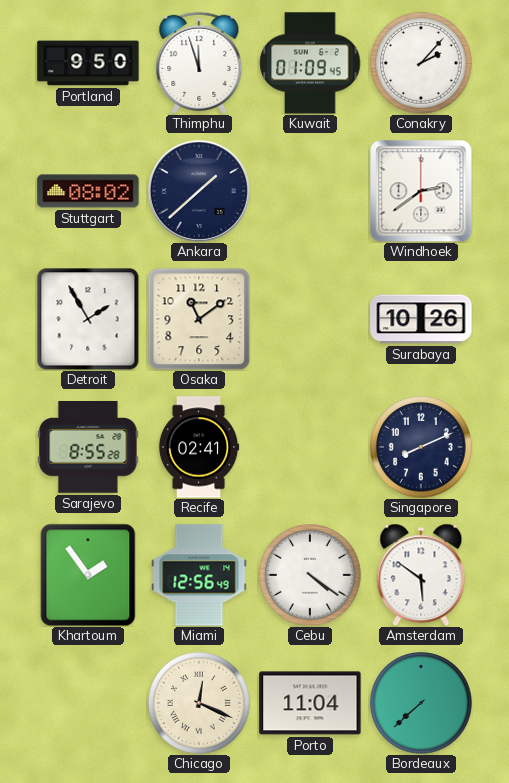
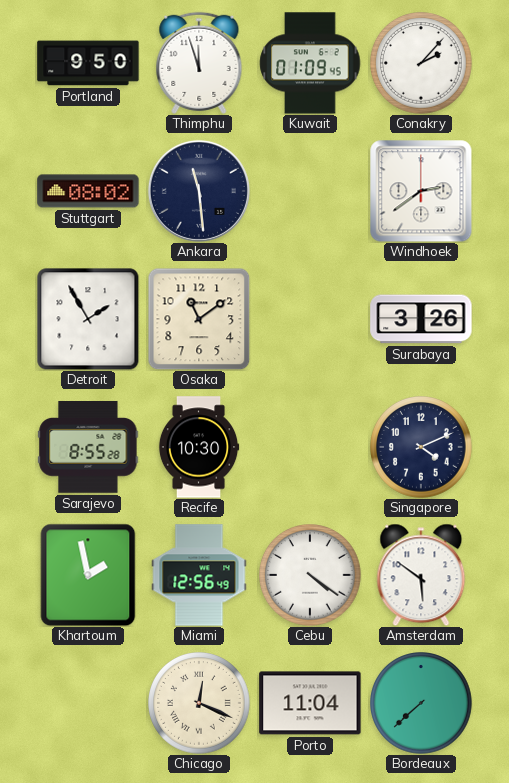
Ankara: 1:38 -> 11:29
Surabaya: 10:26 -> 3:26
Recife: 02:41 -> 10:30
Singapore: 8:11 -> 4:11
Khartoum: 1:54 -> 1:58
